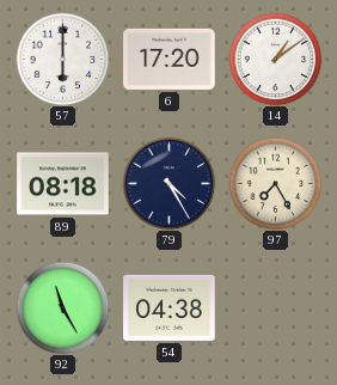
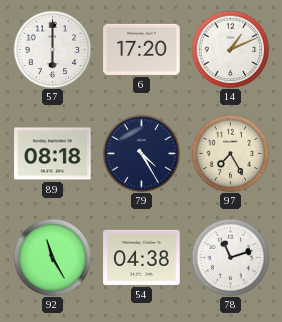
14: 1:09 -> 1:11
78: none -> 11:12
